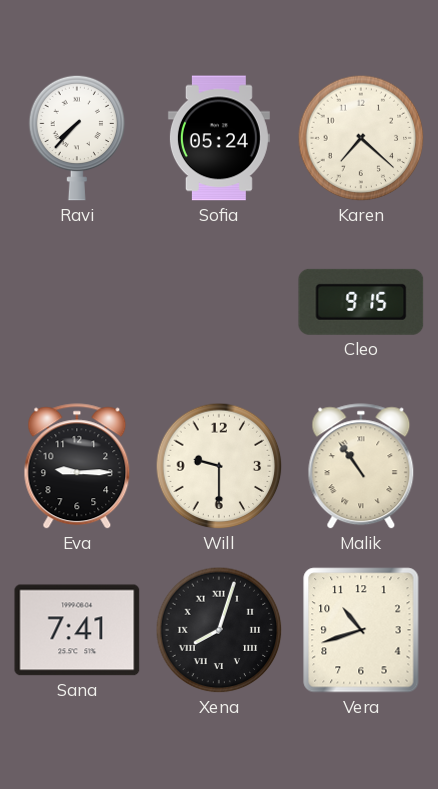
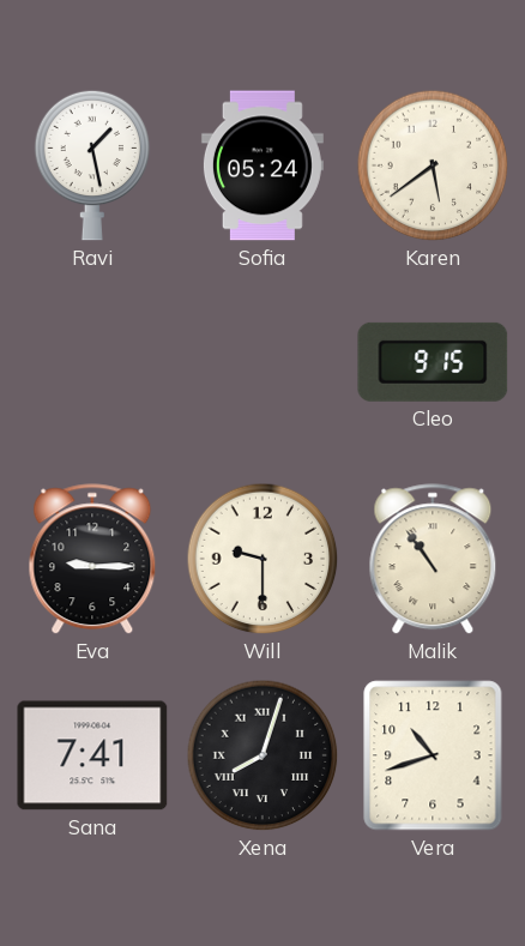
Ravi: 7:37 -> 1:28
Karen: 7:22 -> 5:39
